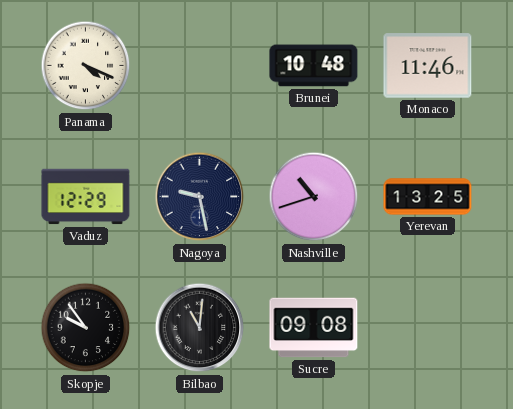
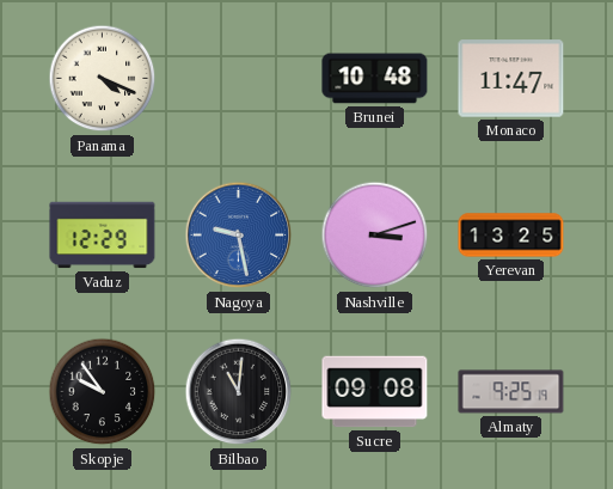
Monaco: 11:46 -> 11:47
Nagoya dial: navy -> blue
Nashville: 10:42 -> 3:12
Almaty: none -> 9:25
